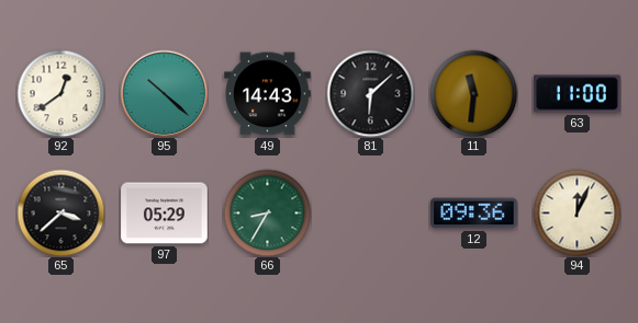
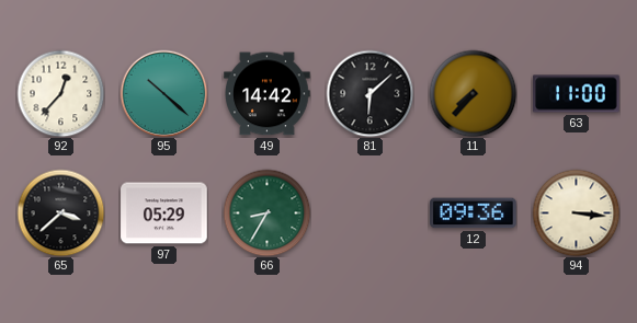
92: 12:39 -> 12:37
49: 14:43 -> 14:42
11: 11:31 -> 7:37
94: 12:04 -> 3:16
